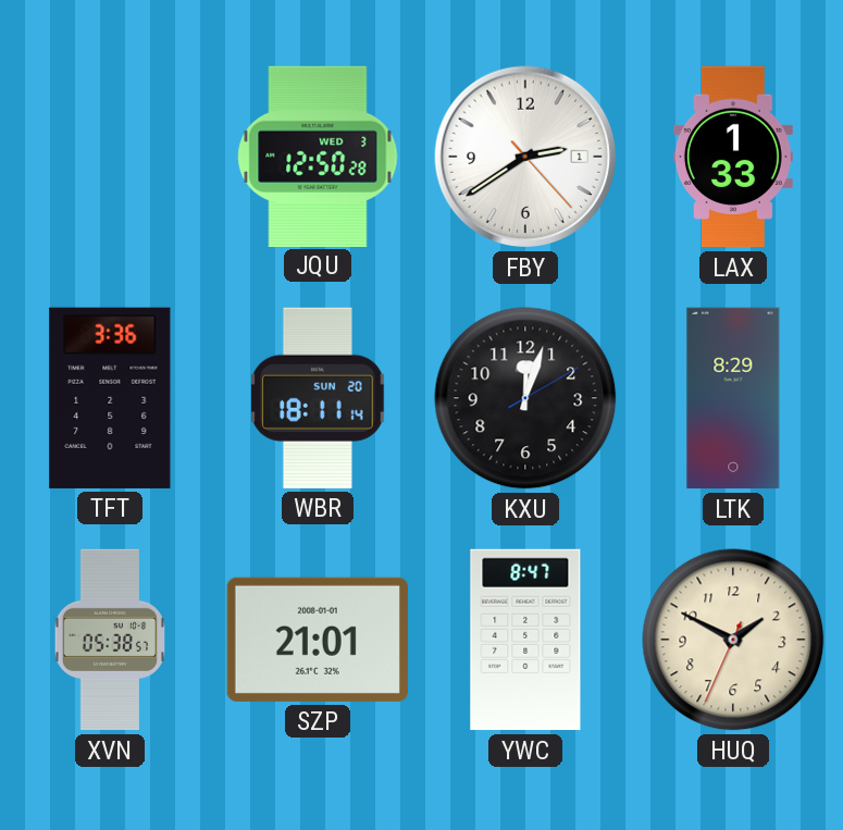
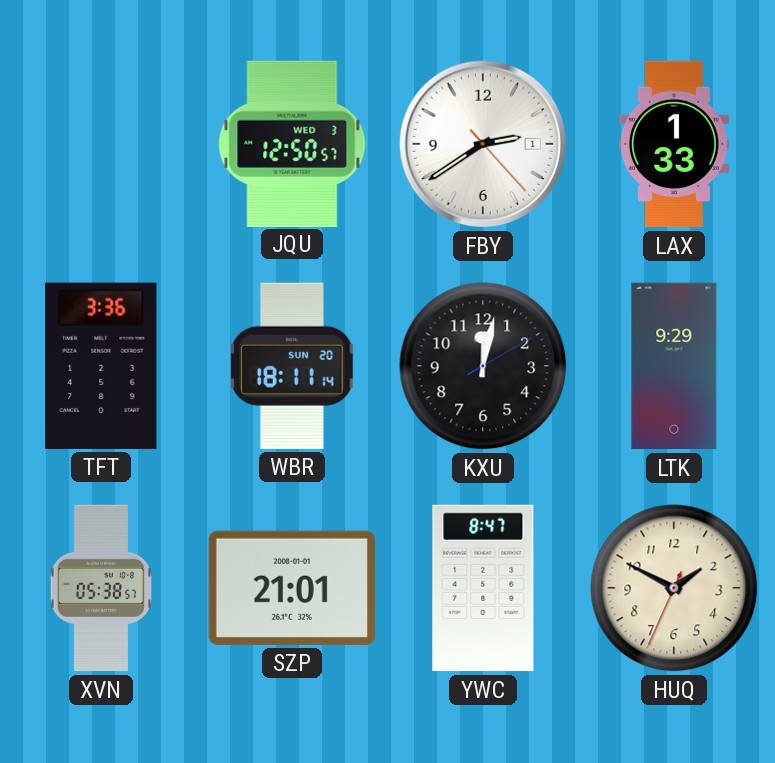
JQU: 12:50:28 -> 12:50:57
KXU: 12:03 -> 12:02
LTK: 8:29 -> 9:29
